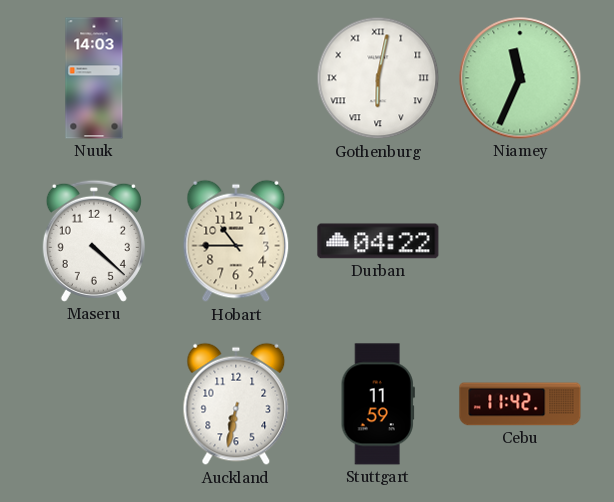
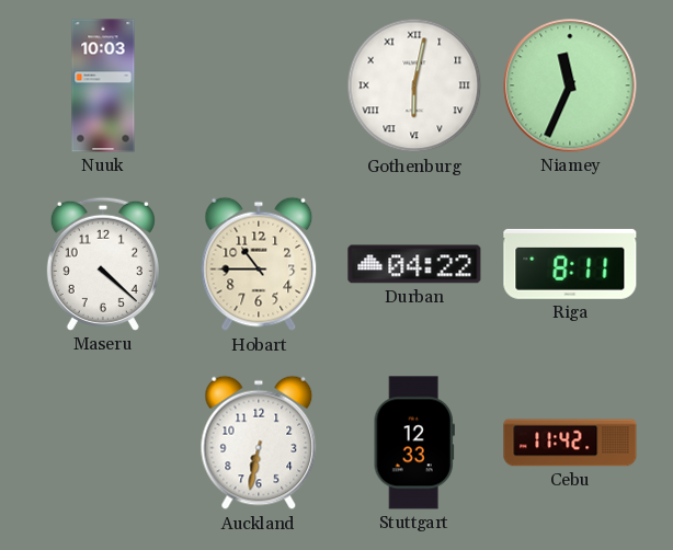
Nuuk: 14:03 -> 10:03
Riga: none -> 8:11
Stuttgart: 11:59 -> 12:33
